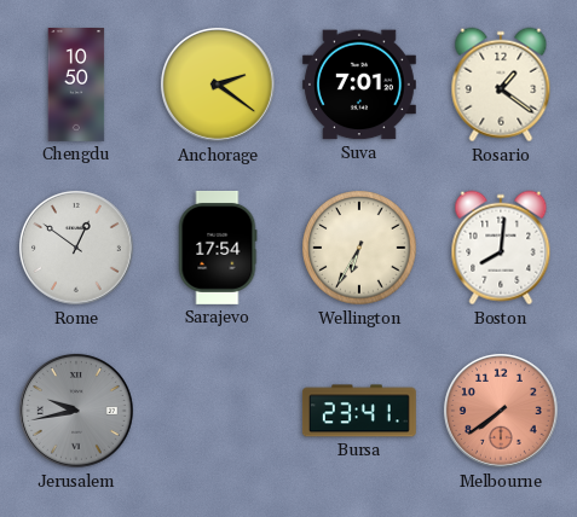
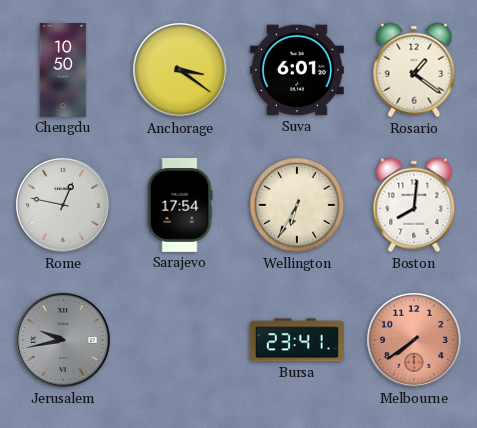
Anchorage: 2:21 -> 3:21
Suva: 7:01 -> 6:01
Rome: 12:51 -> 12:47
